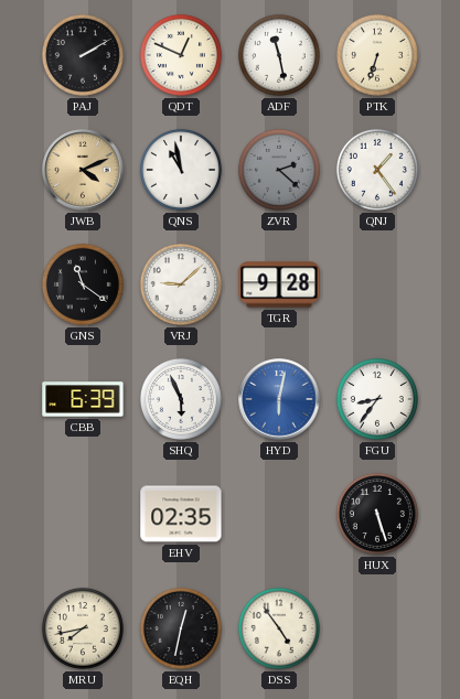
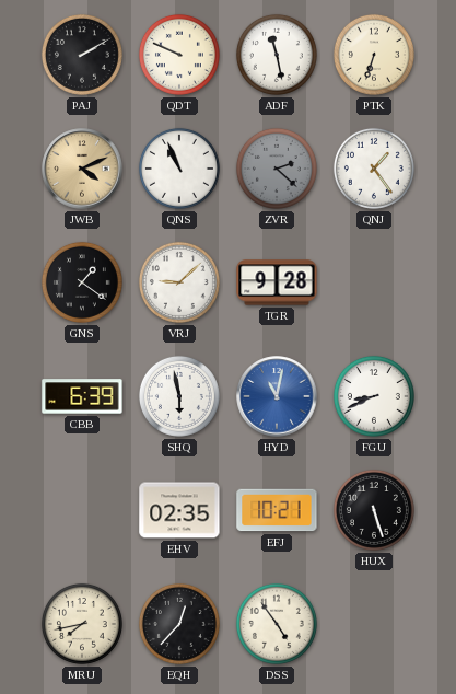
QDT: 12:49 -> 9:49
QNS: 10:58 -> 10:56
GNS: 11:21 -> 1:21
SHQ: 5:56 -> 5:58
HYD: 6:02 -> 11:02
FGU: 8:36 -> 8:41
EFJ: none -> 10:21
EQH: 12:32 -> 12:37
